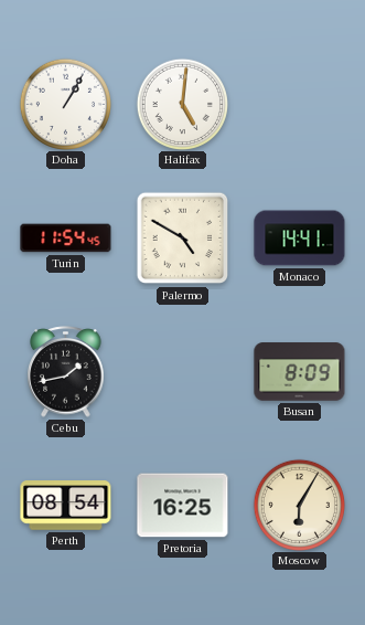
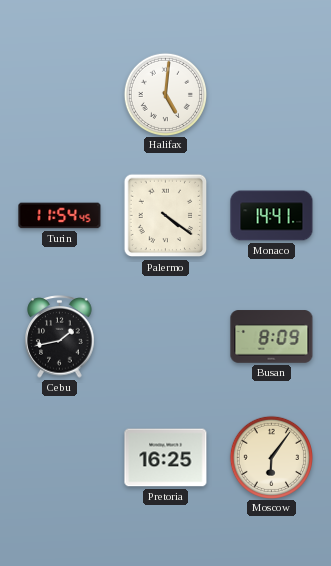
Doha: 1:05 -> none
Palermo: 4:50 -> 4:21
Perth: 08:54 -> none
Moscow: 6:05 -> 6:06
